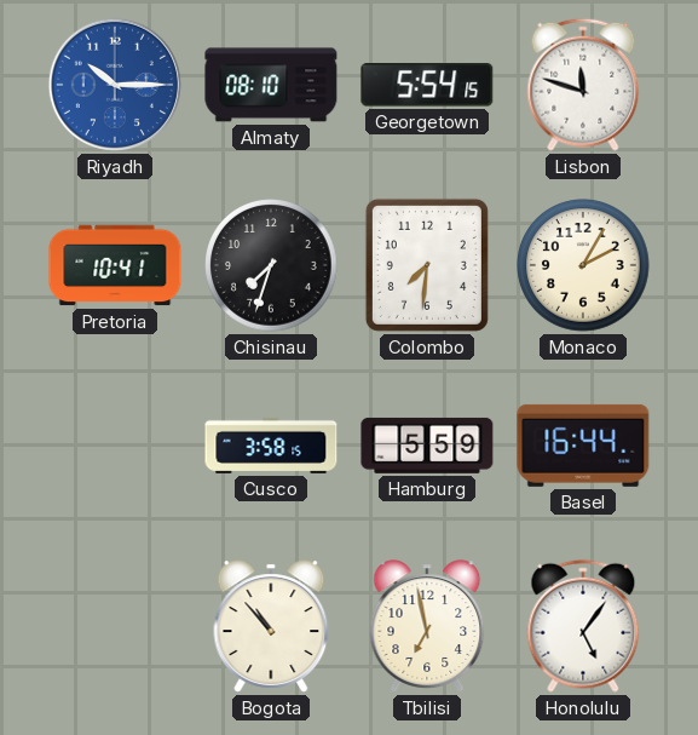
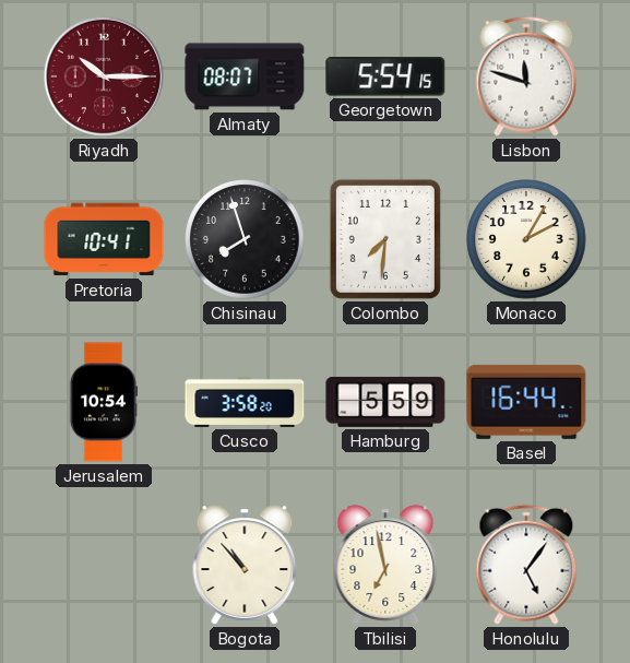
Riyadh dial: blue -> burgundy
Almaty: 08:10 -> 08:07
Chisinau: 7:33 -> 7:57
Jerusalem: none -> 10:54
Cusco: 3:58:15 -> 3:58:20
